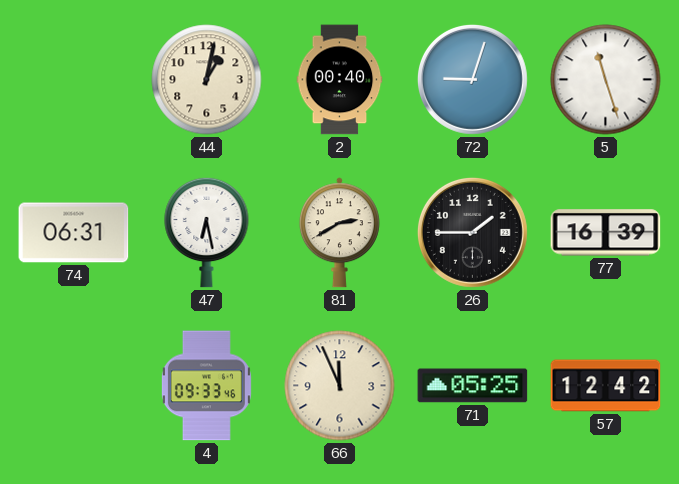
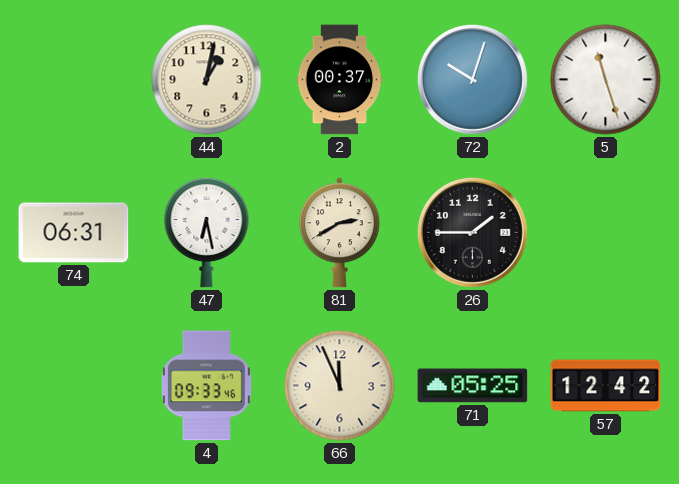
2: 00:40 -> 00:37
72: 9:03 -> 10:03
77: 16:39 -> none
